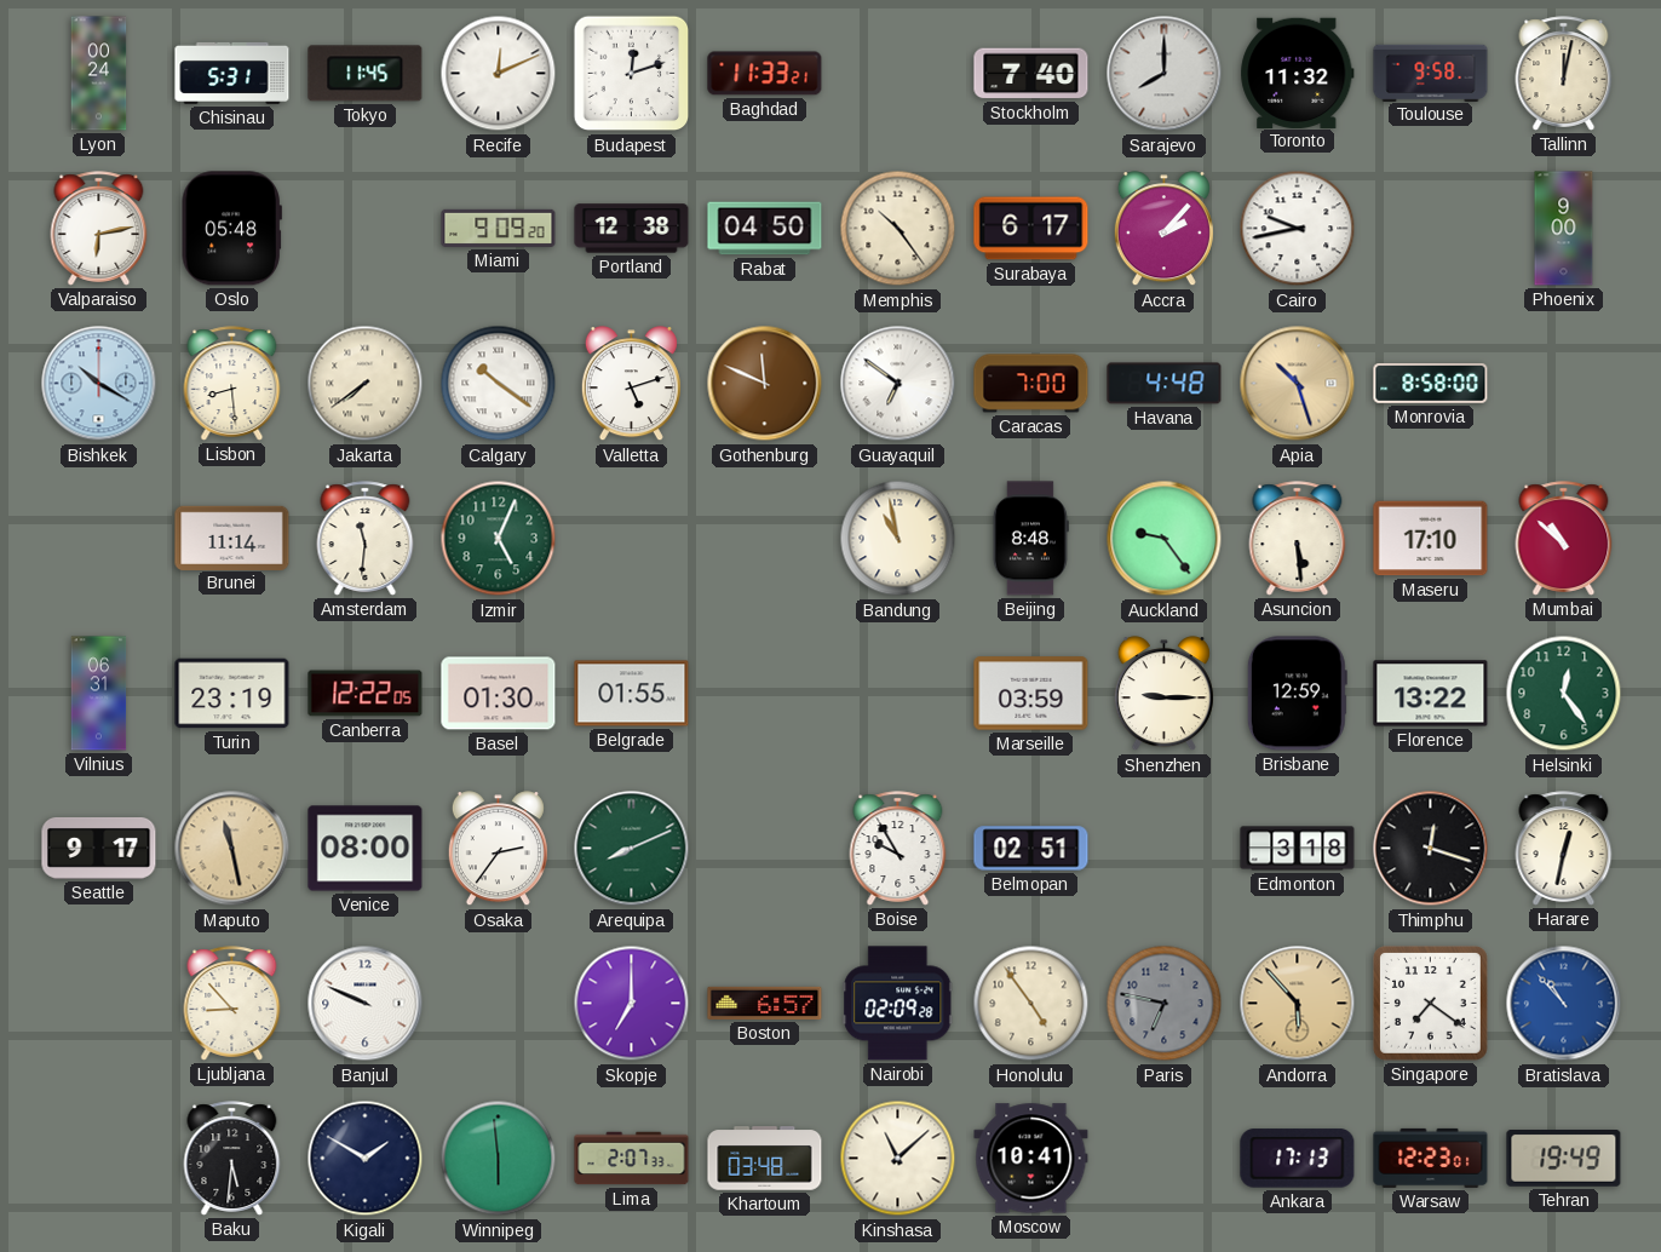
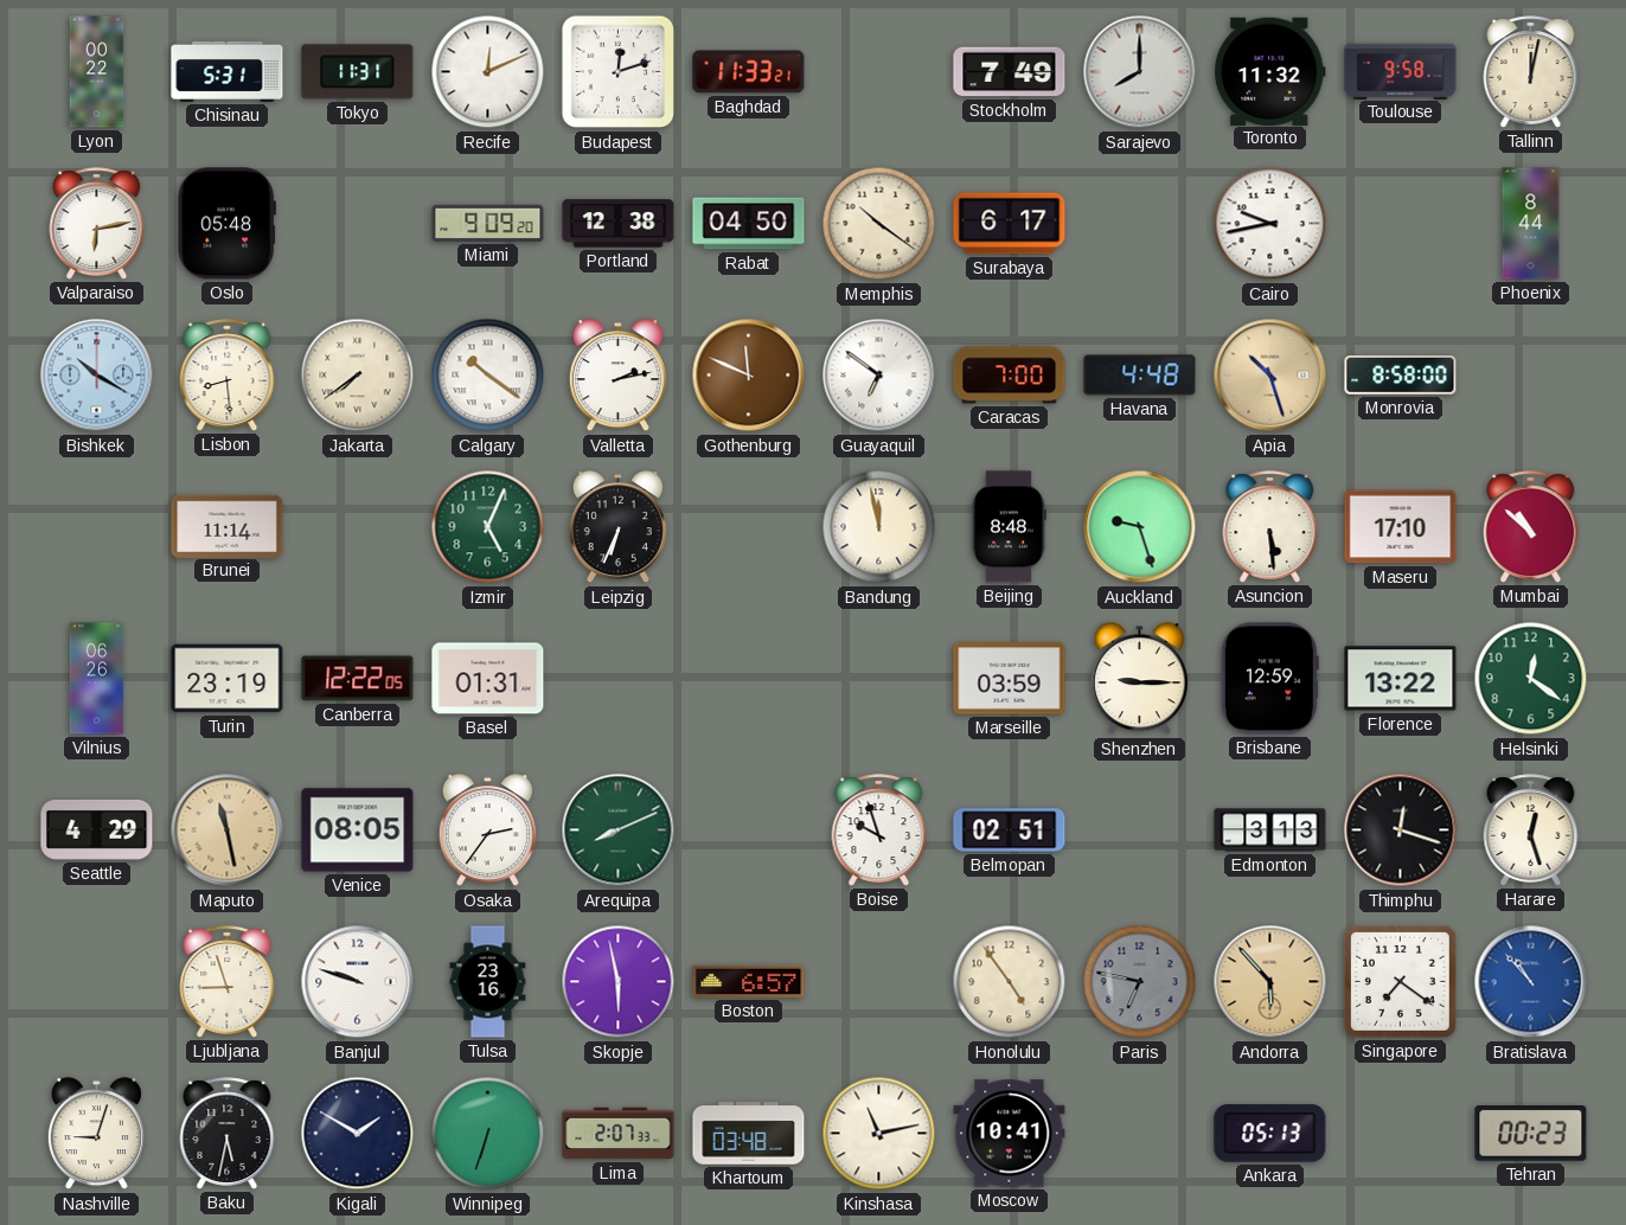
Lyon: 00:24 -> 00:22
Tokyo: 11:45 -> 11:31
Stockholm: 7:40 -> 7:49
Memphis: 10:24 -> 10:21
Accra: 2:07 -> none
Phoenix: 9:00 -> 8:44
Valletta: 5:12 -> 2:13
Amsterdam: 11:31 -> none
Leipzig: none -> 6:34
Bandung: 10:58 -> 11:58
Auckland: 9:24 -> 9:27
Vilnius: 06:31 -> 06:26
Basel: 01:30 -> 01:31
Belgrade: 01:55 -> none
Helsinki: 12:24 -> 12:21
Seattle: 9:17 -> 4:29
Venice: 08:00 -> 08:05
Boise: 9:55 -> 9:57
Edmonton: 3:18 -> 3:13
Harare: 12:32 -> 12:27
Ljubljana: 8:53 -> 8:57
Banjul: 9:49 -> 9:48
Tulsa: none -> 23:16
Skopje: 7:00 -> 5:58
Nairobi: 02:09 -> none
Nashville: none -> 9:03
Baku: 5:31 -> 5:32
Winnipeg: 5:59 -> 6:33
Kinshasa: 11:08 -> 11:13
Ankara: 17:13 -> 05:13
Warsaw: 12:23 -> none
Tehran: 19:49 -> 00:23
